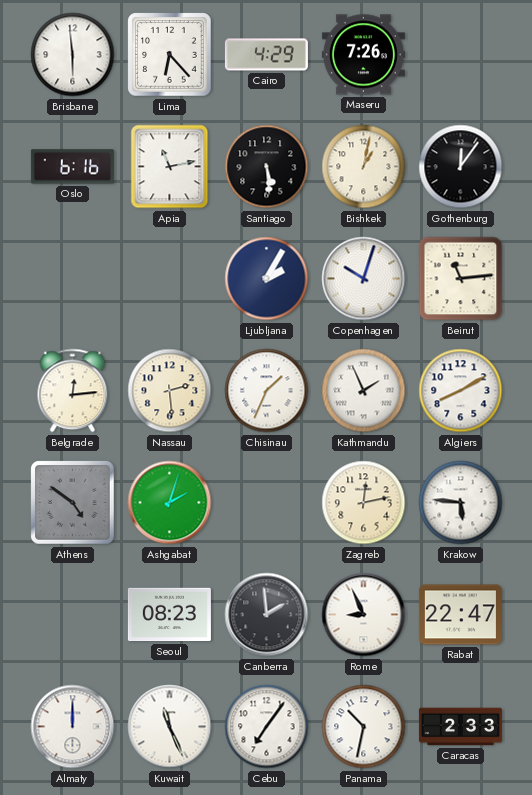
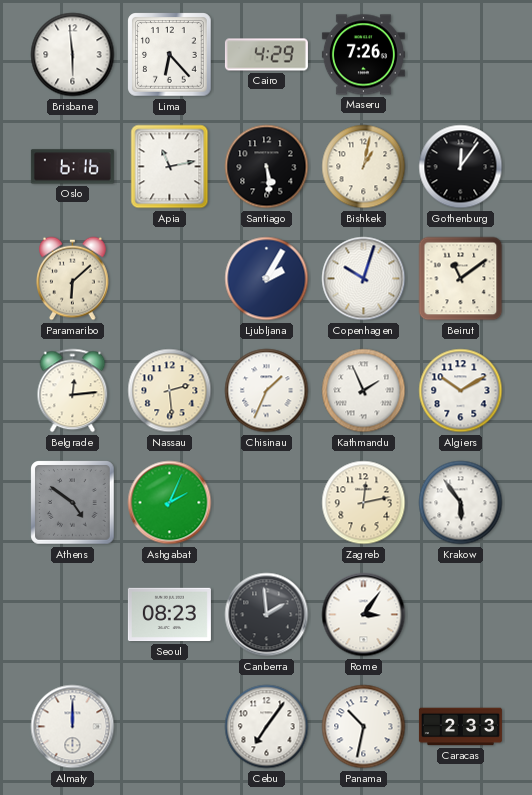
Paramaribo: none -> 6:08
Beirut: 11:14 -> 11:09
Algiers: 8:10 -> 10:10
Ashgabat: 2:03 -> 2:04
Krakow: 5:46 -> 5:54
Rome: 8:56 -> 3:06
Rabat: 22:47 -> none
Kuwait: 11:26 -> none
